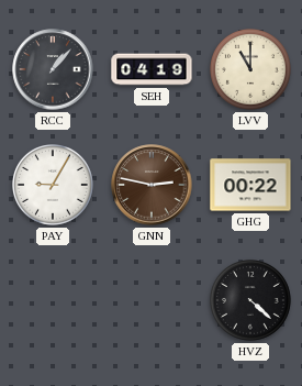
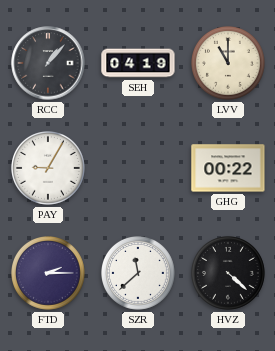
GNN: 2:47 -> none
FTD: none -> 2:15
SZR: none -> 11:38
